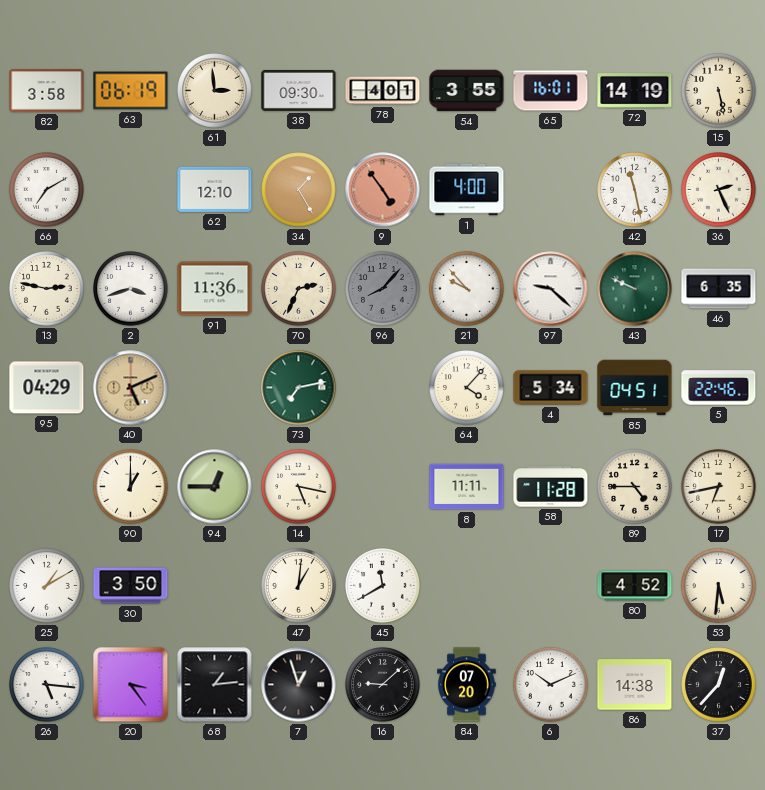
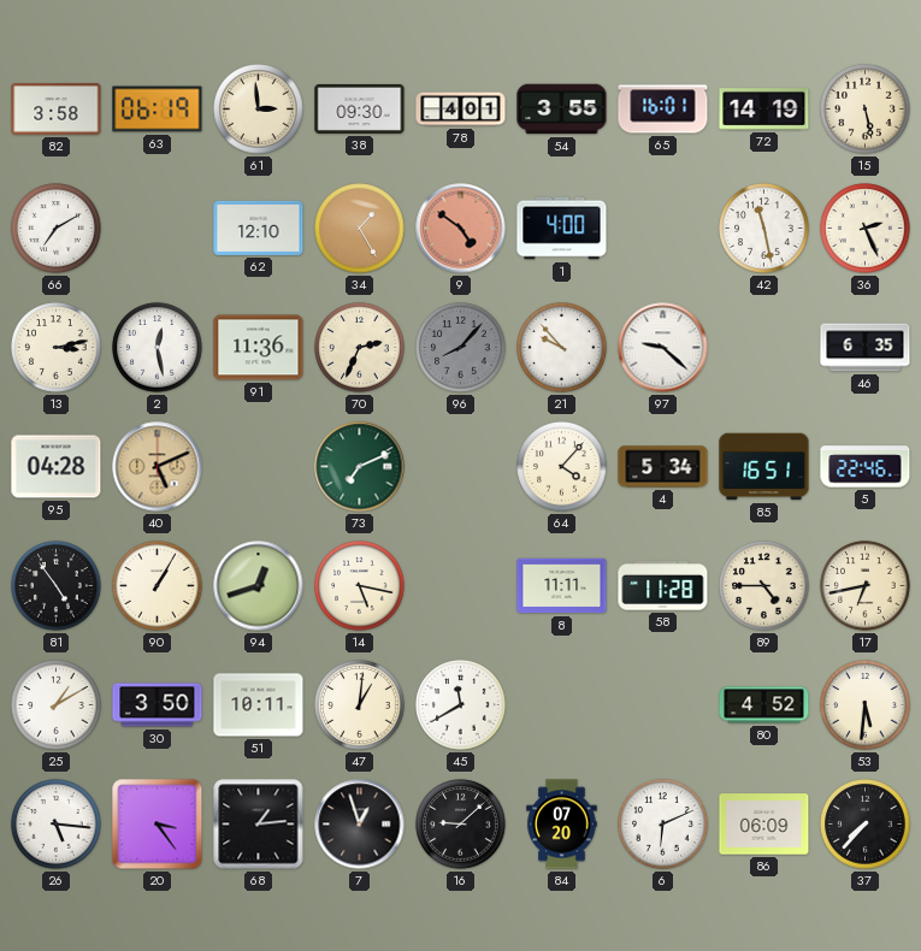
9: 4:54 -> 4:51
13: 2:47 -> 3:13
2: 3:42 -> 12:28
43: 9:49 -> none
95: 04:29 -> 04:28
73: 7:13 -> 7:11
85: 04:51 -> 16:51
81: none -> 4:54
90: 1:00 -> 1:05
94: 12:45 -> 12:42
51: none -> 10:11
6: 10:11 -> 6:11
86: 14:38 -> 06:09
37: 12:37 -> 7:37
